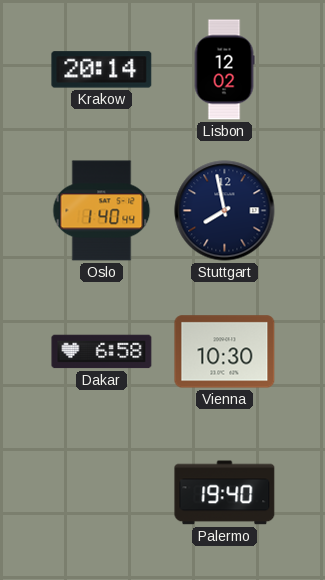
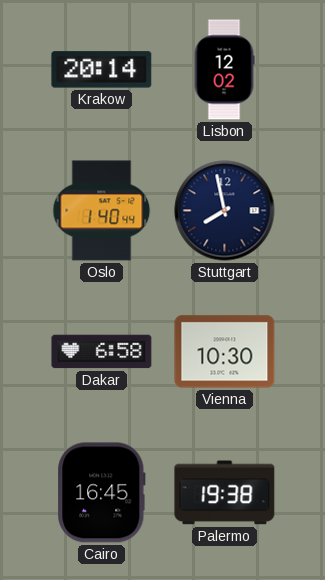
Cairo: none -> 16:45
Palermo: 19:40 -> 19:38
